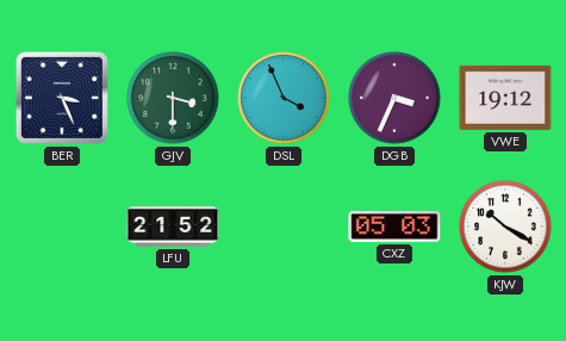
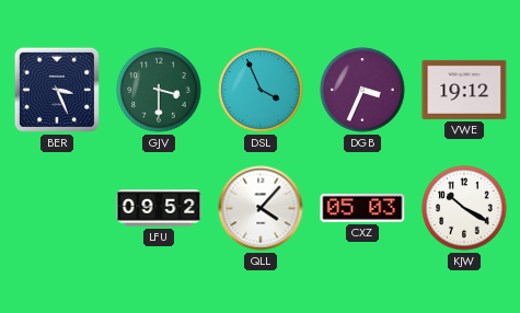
LFU: 21:52 -> 09:52
QLL: none -> 4:07
